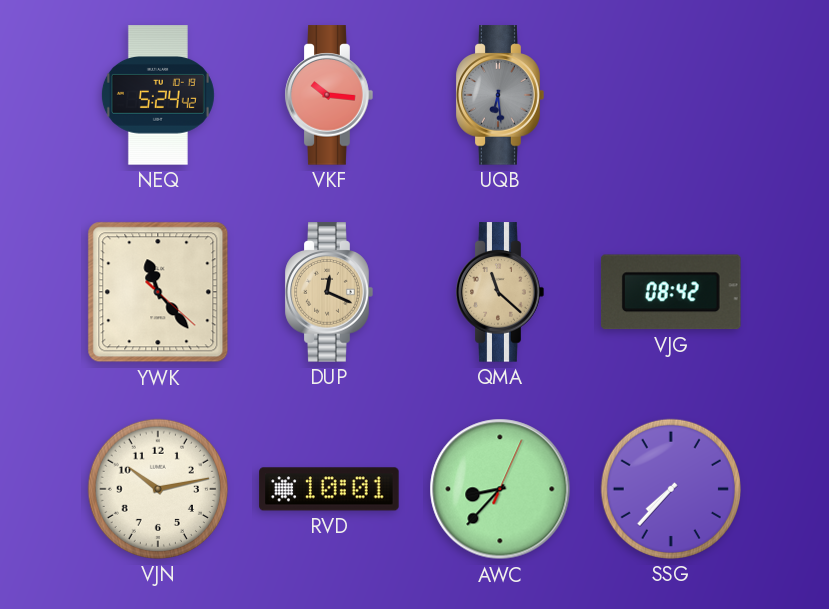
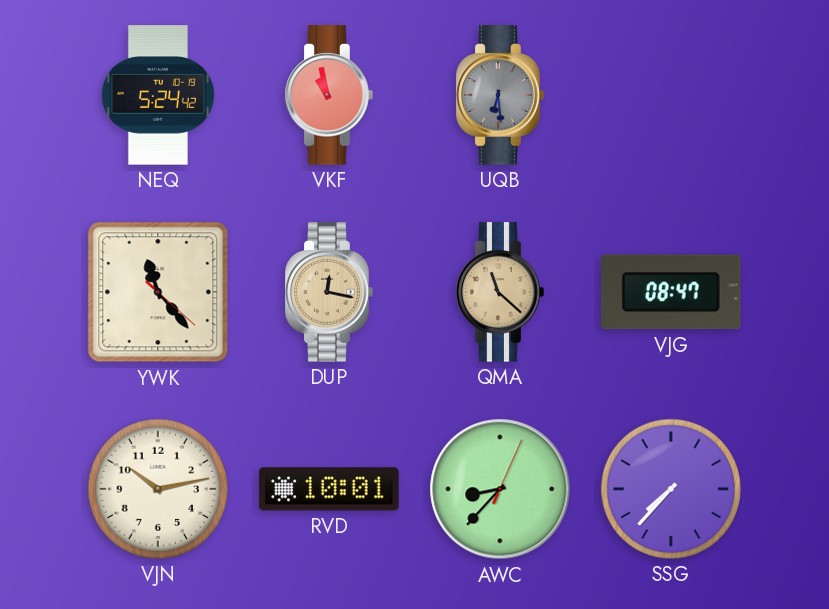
VKF: 10:16 -> 10:58
DUP: 12:19 -> 12:17
VJG: 08:42 -> 08:47
